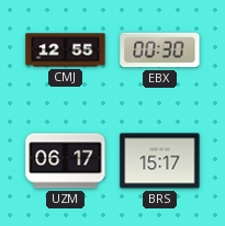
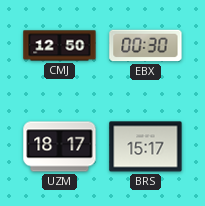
CMJ: 12:55 -> 12:50
UZM: 06:17 -> 18:17
